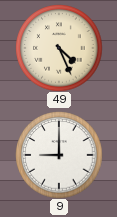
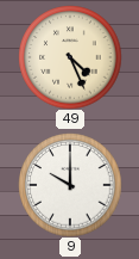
9: 9:00 -> 10:00
